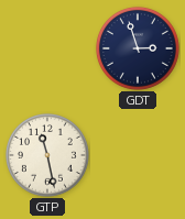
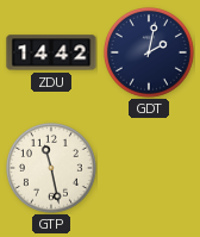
ZDU: none -> 14:42
GDT: 2:57 -> 2:02
